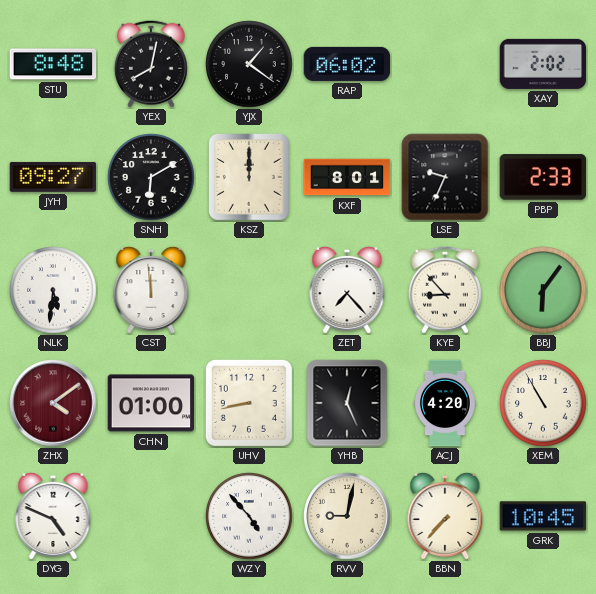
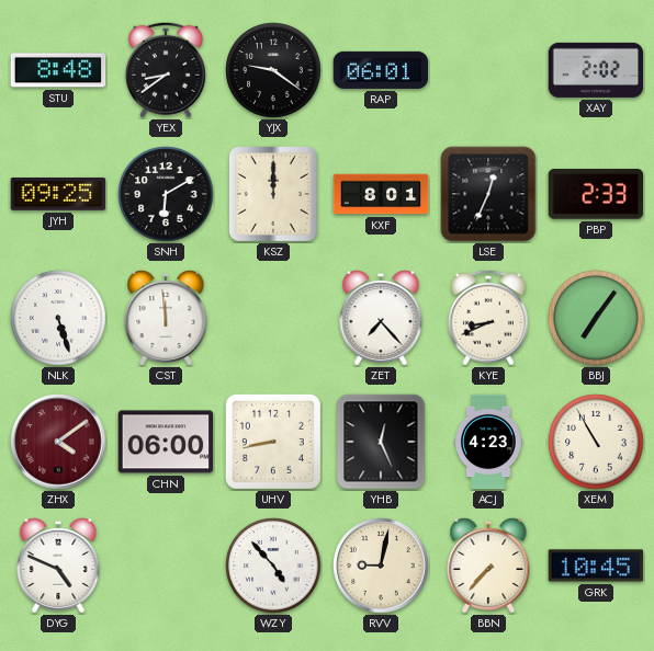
YEX: 8:02 -> 8:39
YJX: 1:21 -> 9:21
RAP: 06:02 -> 06:01
JYH: 09:27 -> 09:25
LSE: 9:34 -> 12:34
NLK: 5:31 -> 5:27
KYE: 8:53 -> 8:41
BBJ: 6:06 -> 7:06
CHN: 01:00 -> 06:00
ACJ: 4:20 -> 4:23
